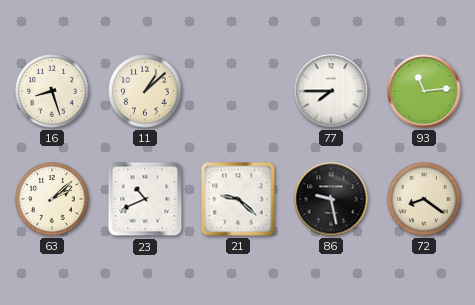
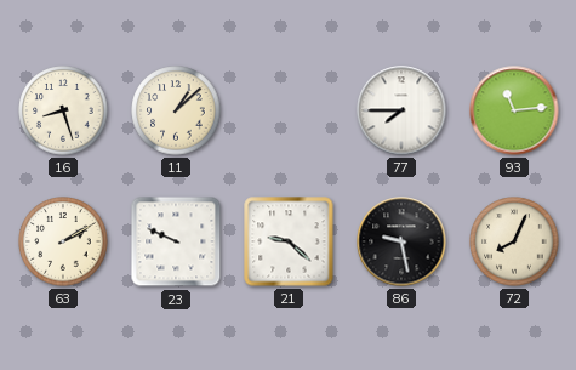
63: 2:08 -> 2:10
23: 10:41 -> 9:49
72: 8:21 -> 8:04
